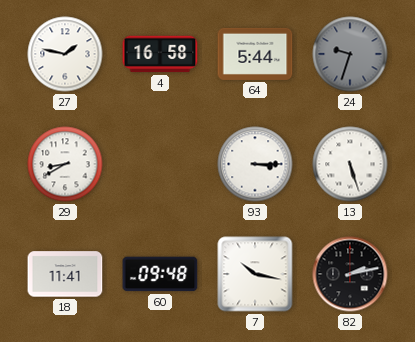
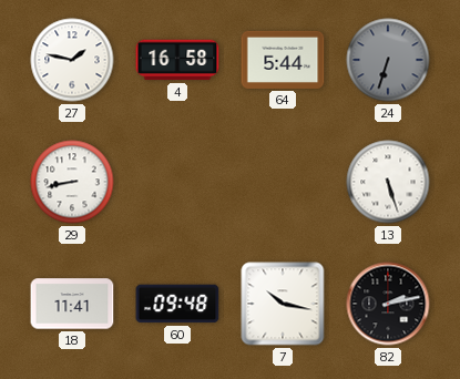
24: 9:33 -> 6:33
29: 8:40 -> 8:43
93: 3:15 -> none
